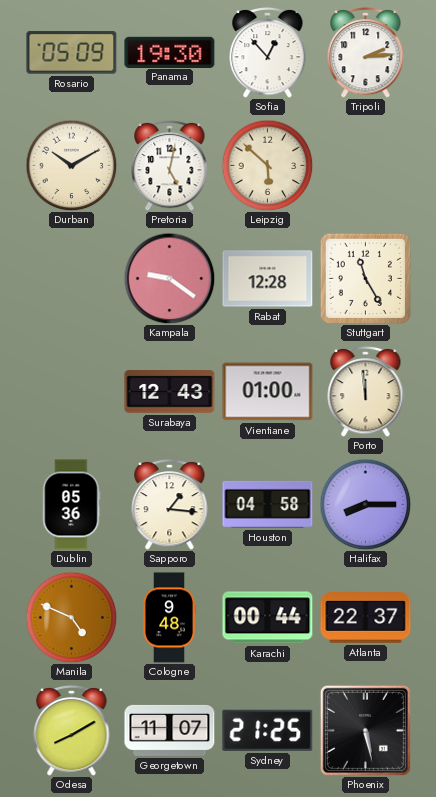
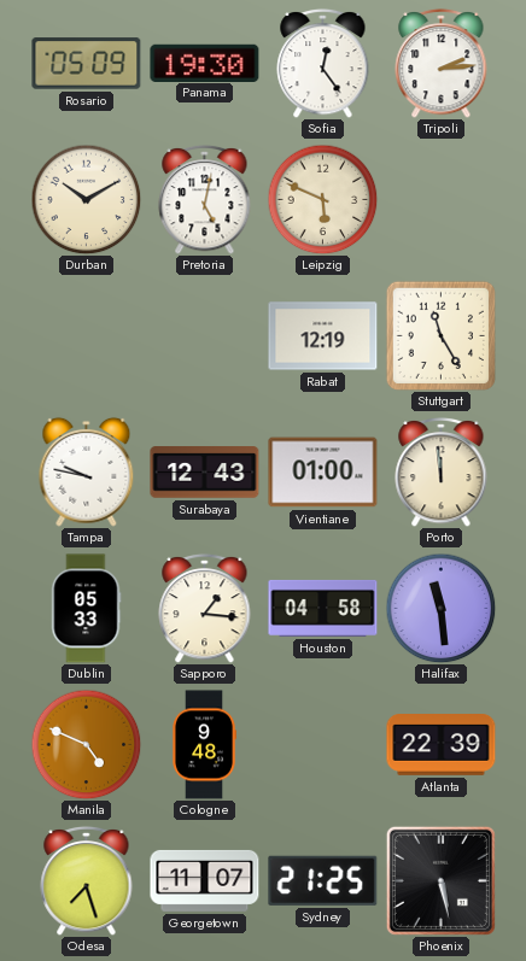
Sofia: 12:53 -> 12:24
Leipzig: 5:52 -> 5:49
Kampala: 9:21 -> none
Rabat: 12:28 -> 12:19
Tampa: none -> 9:47
Dublin: 05:36 -> 05:33
Halifax: 8:15 -> 11:29
Karachi: 00:44 -> none
Atlanta: 22:37 -> 22:39
Odesa: 8:10 -> 7:27
